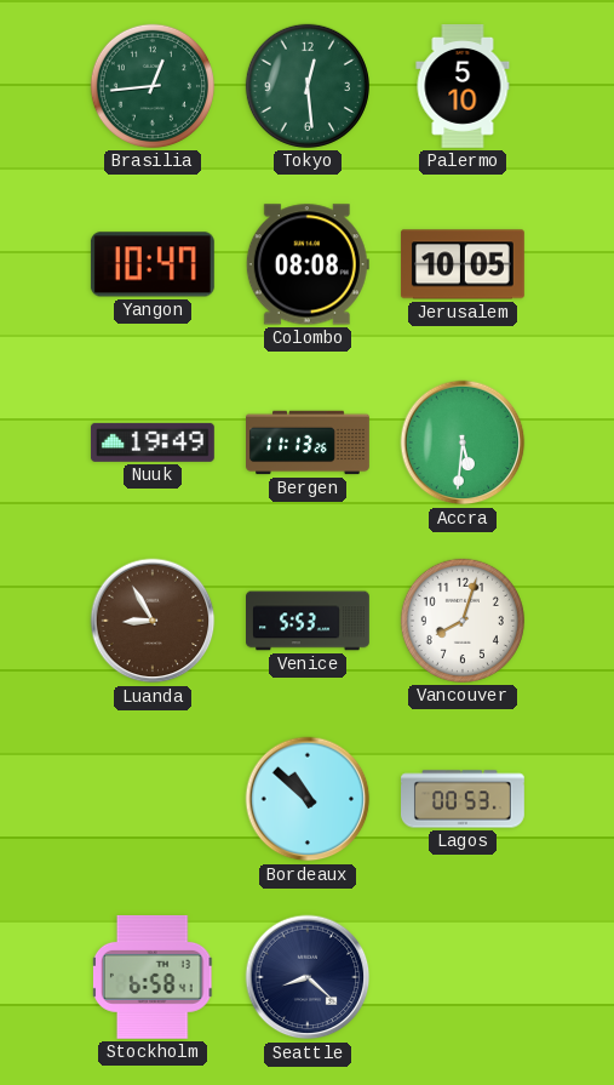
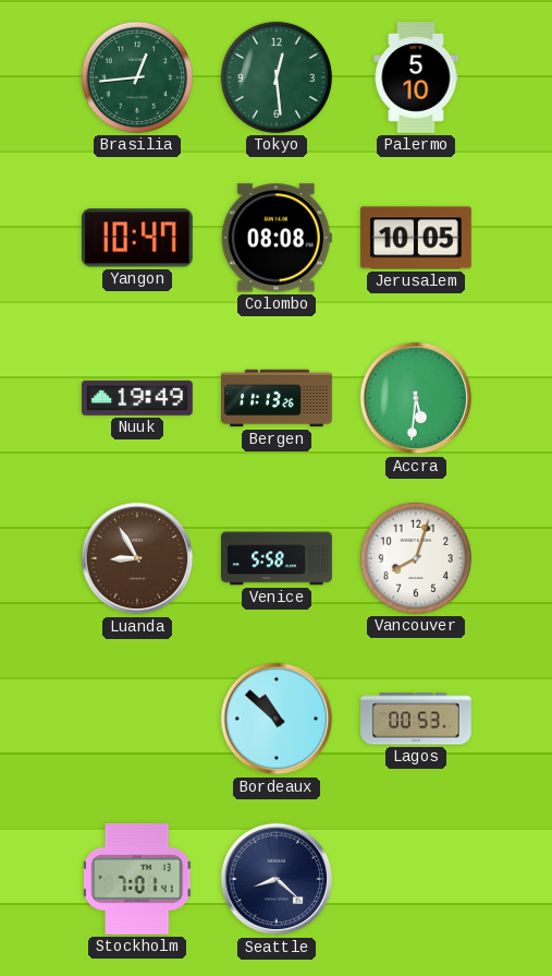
Venice: 5:53 -> 5:58
Stockholm: 6:58 -> 7:01
